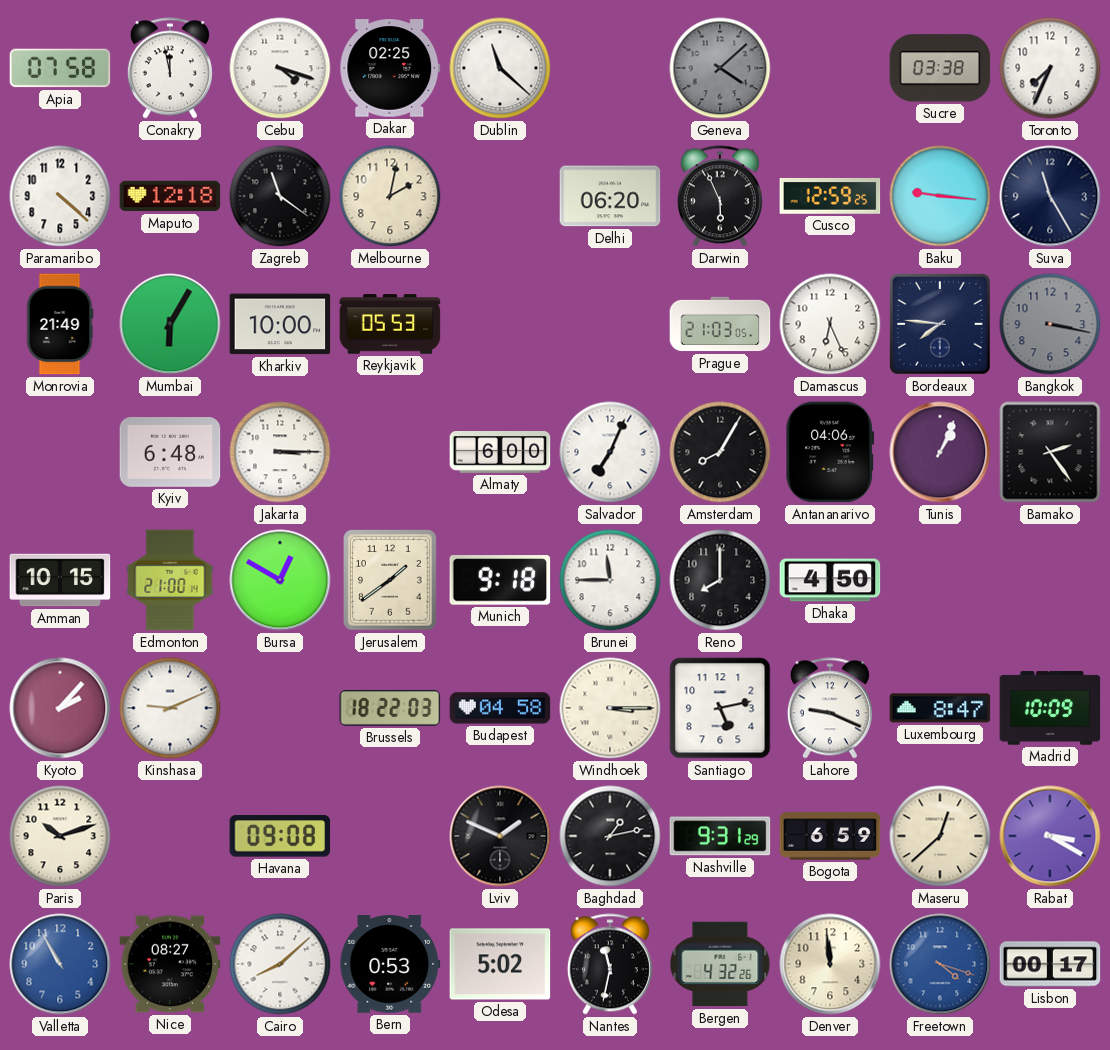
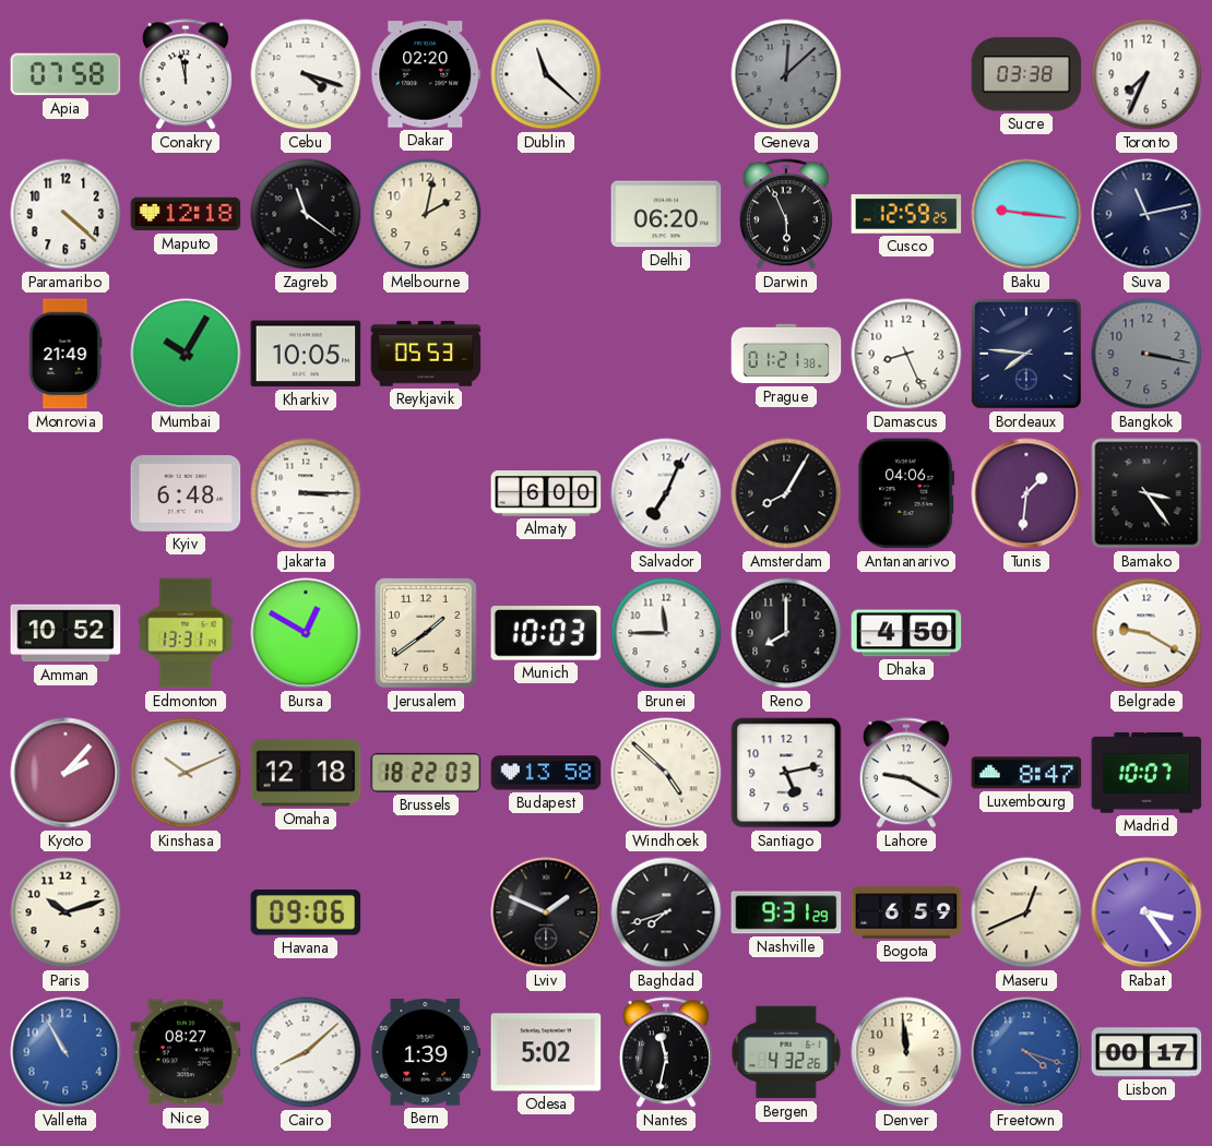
Dakar: 02:25 -> 02:20
Geneva: 4:08 -> 12:08
Suva: 11:25 -> 11:13
Mumbai: 6:05 -> 10:05
Kharkiv: 10:00 -> 10:05
Prague: 21:03 -> 01:21
Damascus: 6:26 -> 8:26
Tunis: 1:04 -> 1:31
Bamako: 2:24 -> 3:24
Amman: 10:15 -> 10:52
Edmonton: 21:00 -> 13:31
Munich: 9:18 -> 10:03
Belgrade: none -> 9:20
Kinshasa: 9:11 -> 10:11
Omaha: none -> 12:18
Budapest: 04:58 -> 13:58
Windhoek: 3:15 -> 4:52
Lahore: 9:19 -> 9:20
Madrid: 10:09 -> 10:07
Havana: 09:08 -> 09:06
Baghdad: 1:13 -> 7:42
Maseru: 12:38 -> 12:41
Rabat: 3:20 -> 3:24
Bern: 0:53 -> 1:39
